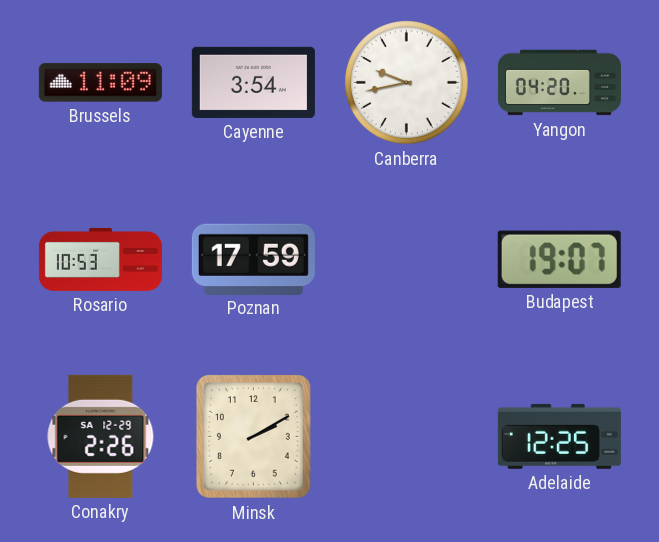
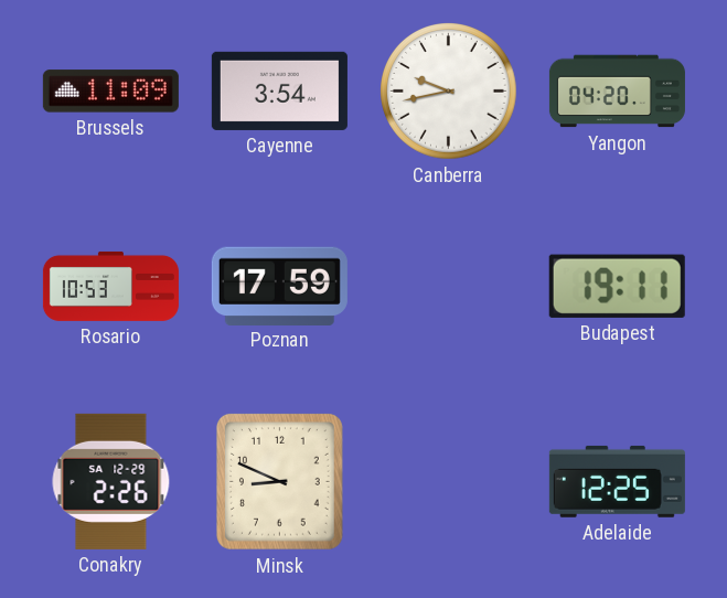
Budapest: 19:07 -> 19:11
Minsk: 2:10 -> 8:49
